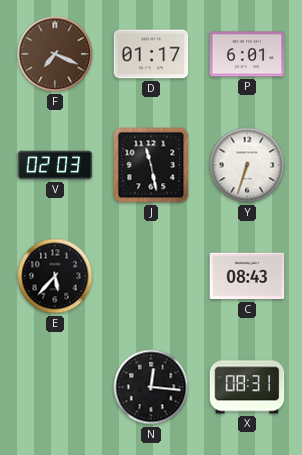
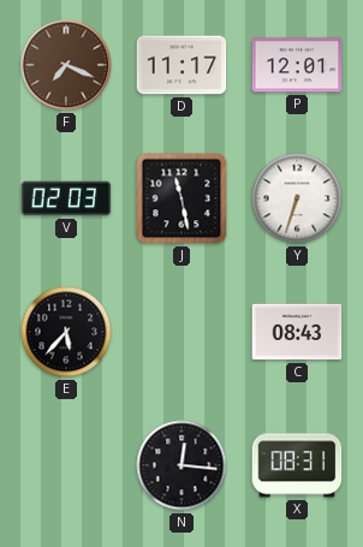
D: 01:17 -> 11:17
P: 6:01 -> 12:01
